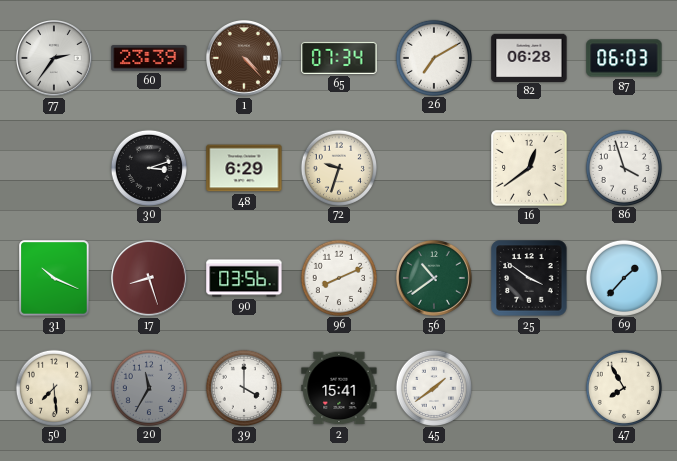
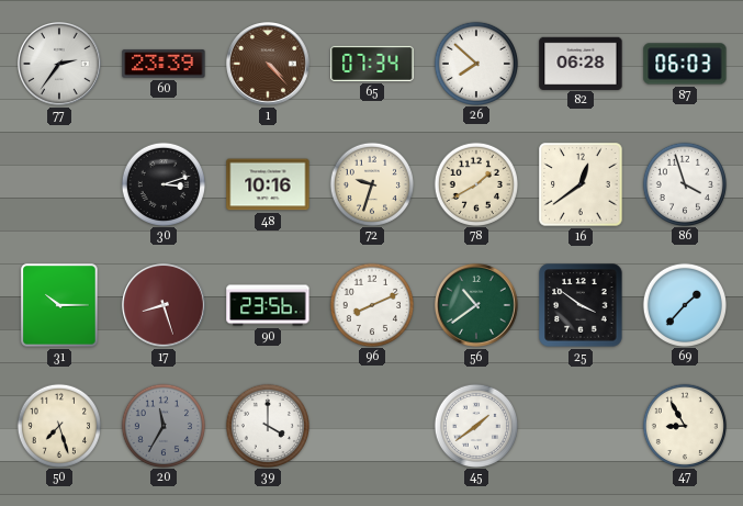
26: 7:10 -> 7:52
48: 6:29 -> 10:16
78: none -> 1:40
31: 10:19 -> 10:15
90: 03:56 -> 23:56
50: 7:29 -> 7:27
2: 15:41 -> none
47: 7:55 -> 8:55
